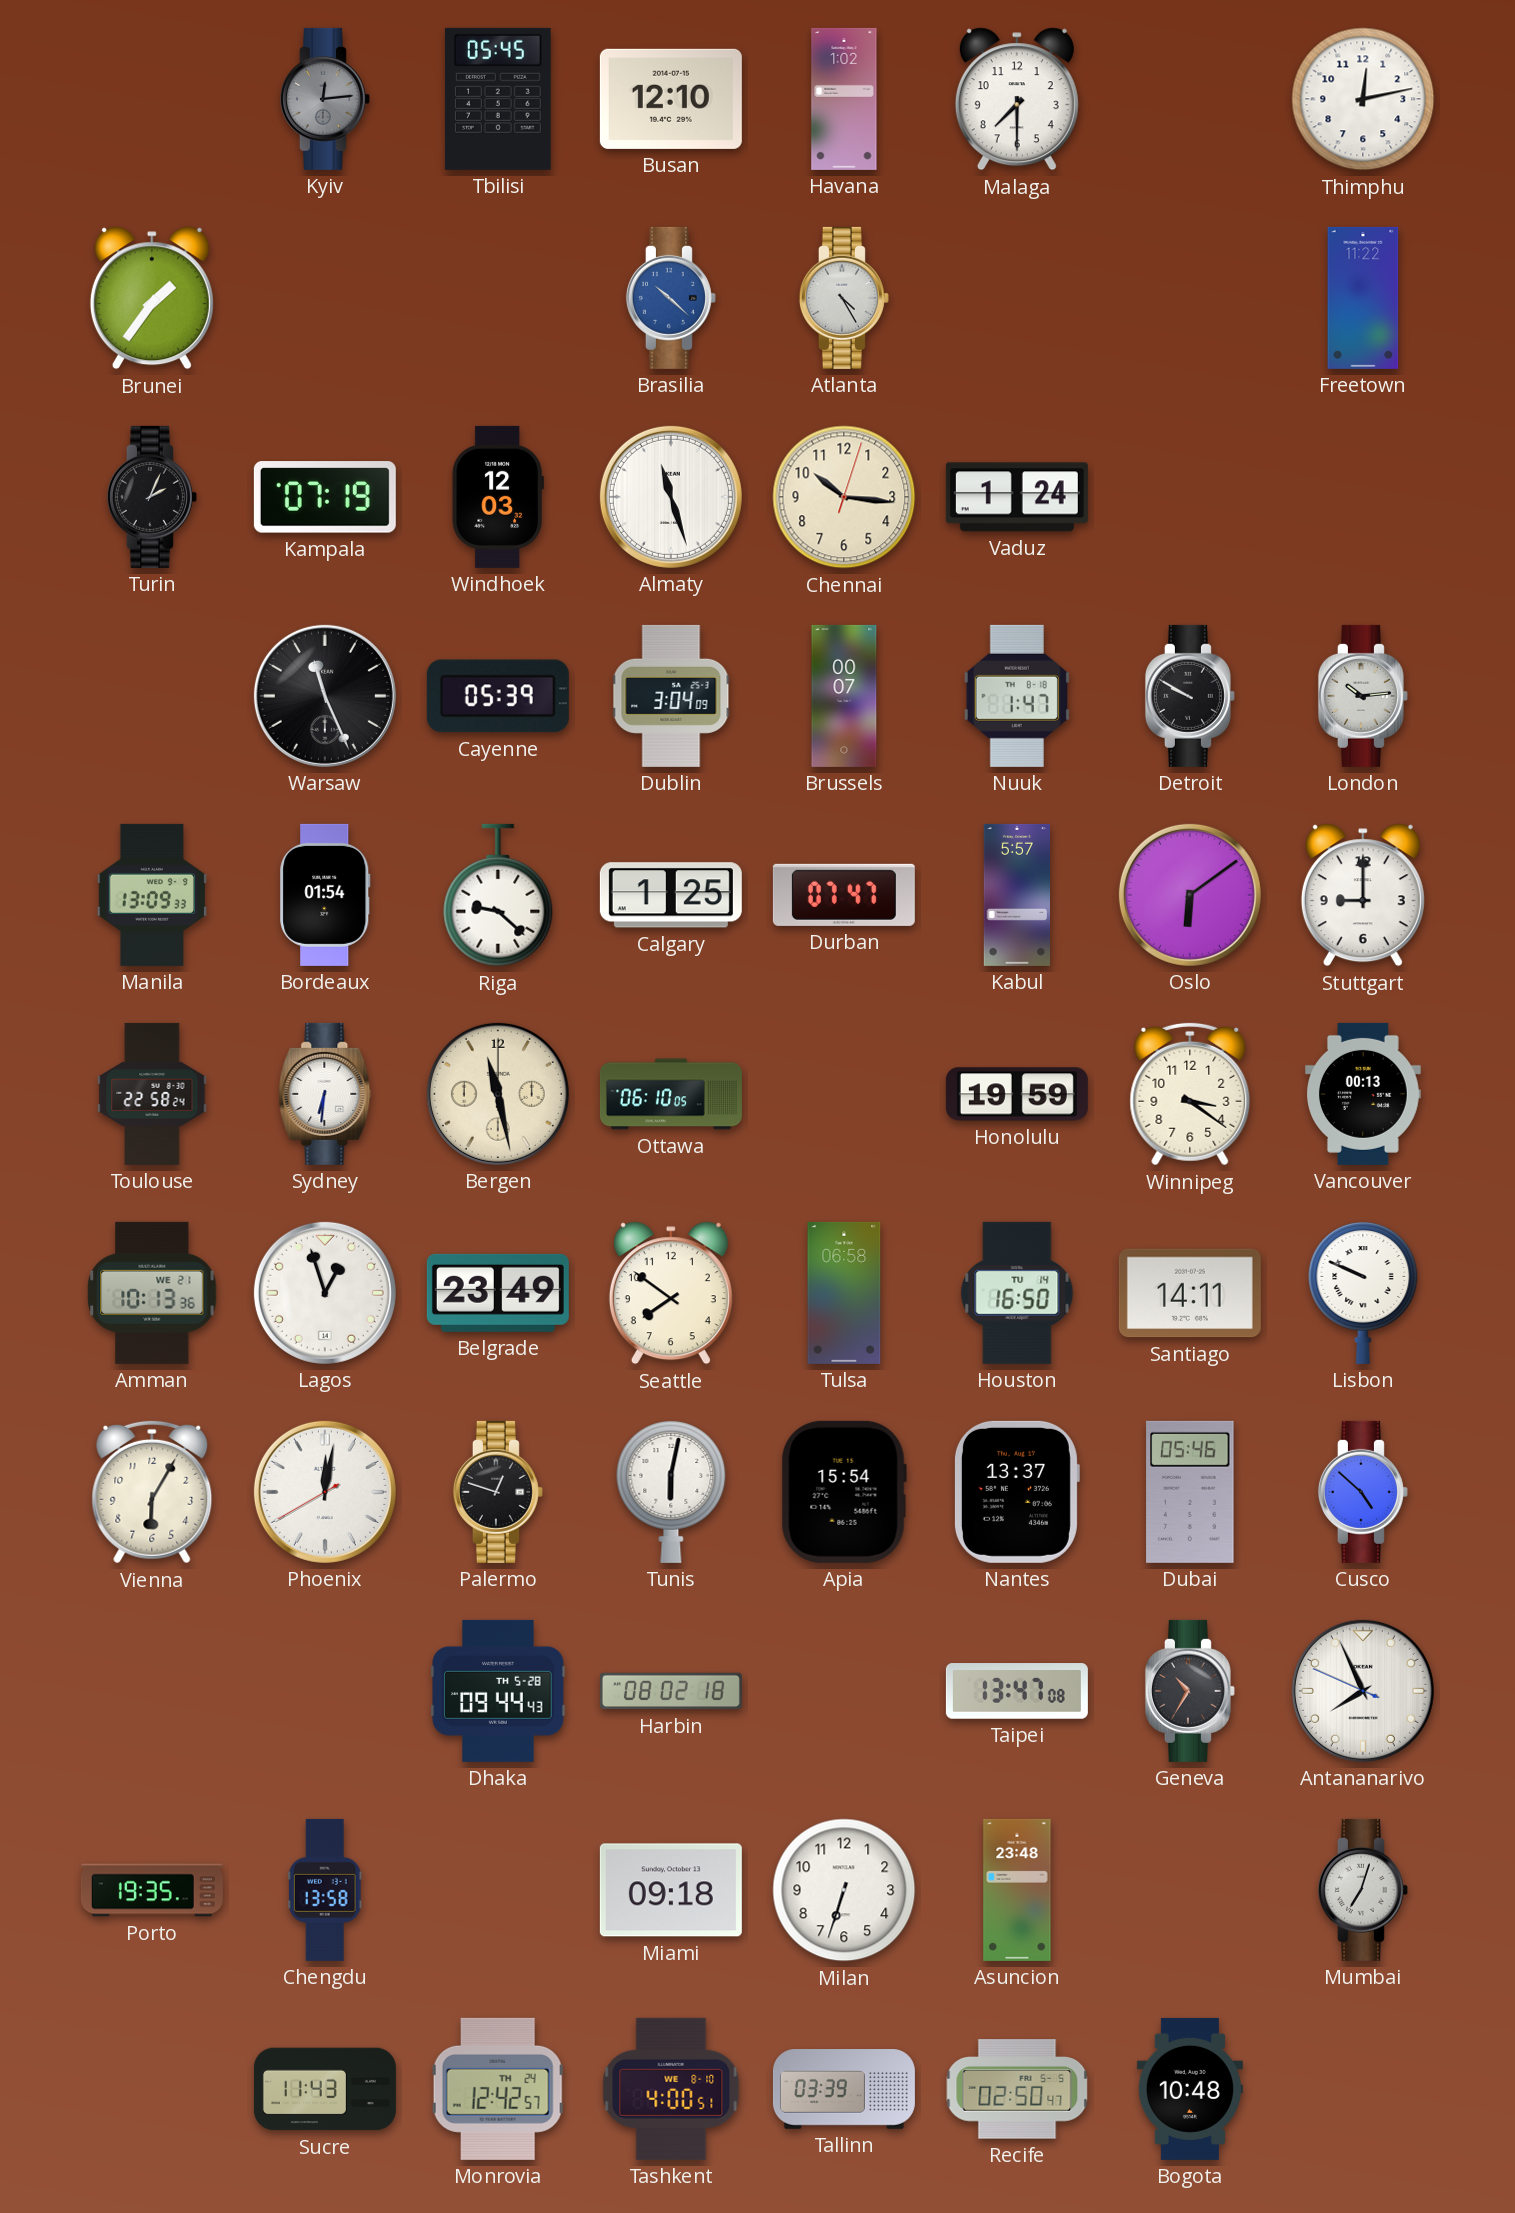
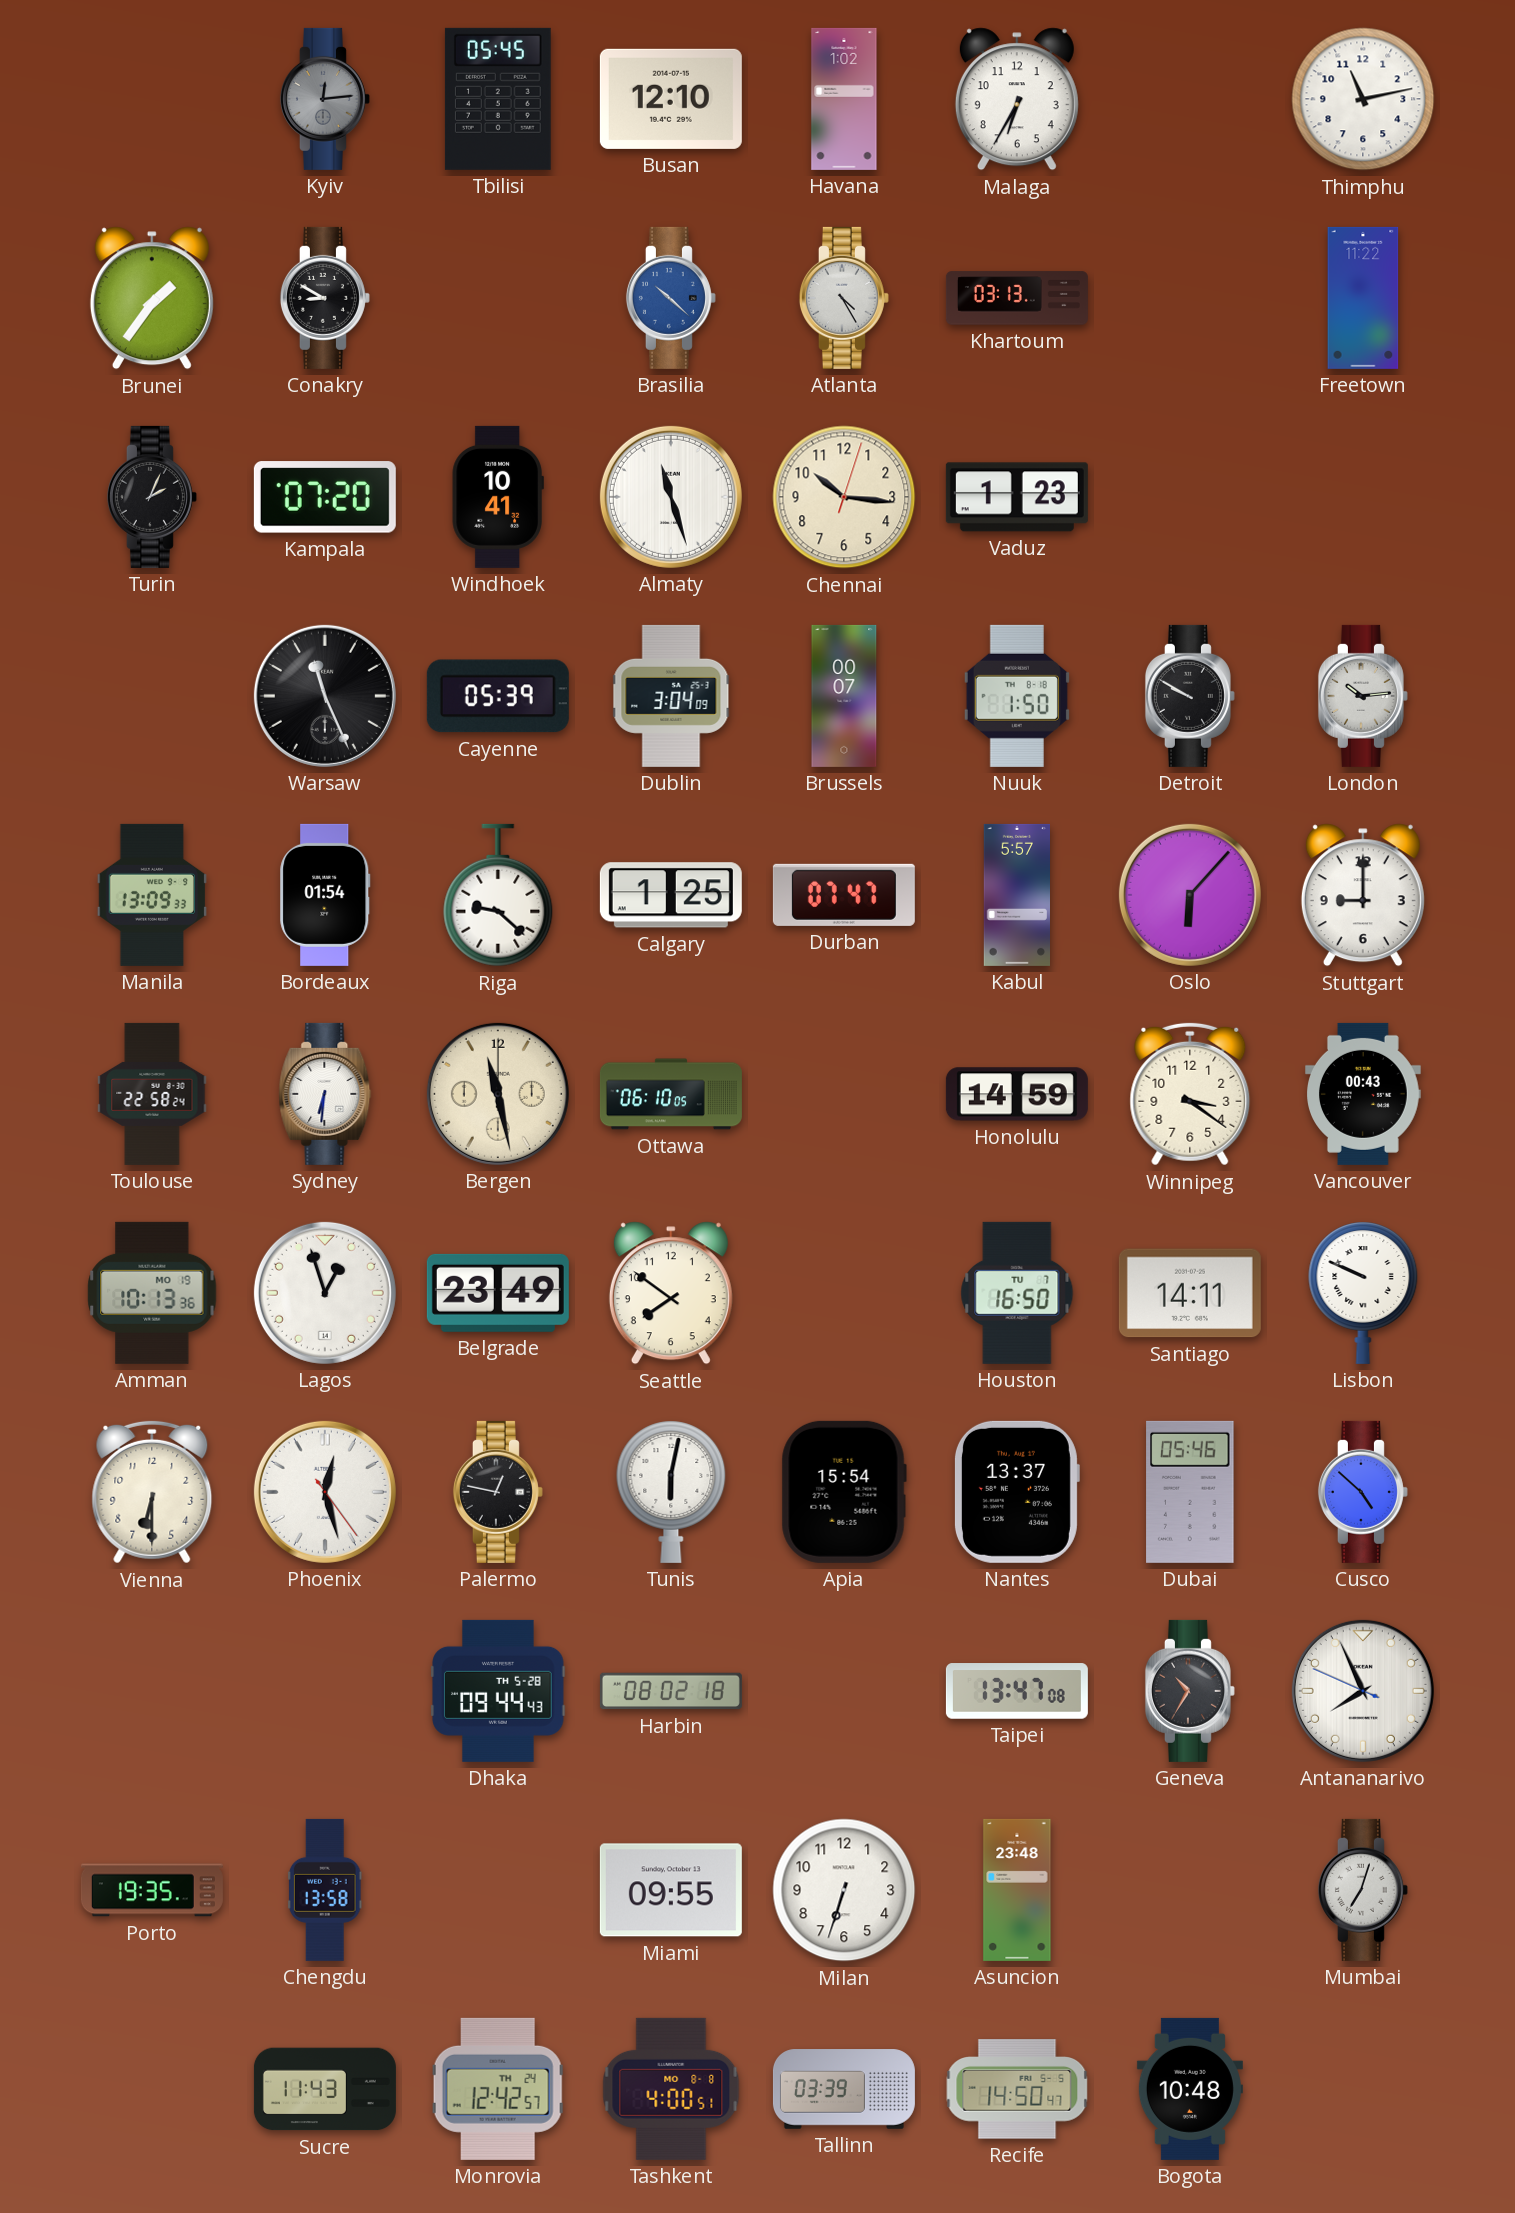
Malaga: 7:30 -> 6:35
Thimphu: 12:13 -> 11:13
Conakry: none -> 8:50
Khartoum: none -> 03:13
Kampala: 07:19 -> 07:20
Windhoek: 12:03 -> 10:41
Vaduz: 1:24 -> 1:23
Nuuk: 1:47 -> 1:50
Oslo: 6:09 -> 6:07
Honolulu: 19:59 -> 14:59
Vancouver: 00:13 -> 00:43
Amman date: WE 21 -> MO 19
Tulsa: 06:58 -> none
Houston date: TU 14 -> TU 7
Vienna: 6:05 -> 6:30
Phoenix: 12:01 -> 12:27
Palermo: 12:48 -> 12:47
Miami: 09:18 -> 09:55
Tashkent date: WE 8-10 -> MO 8-8
Recife: 02:50 -> 14:50
